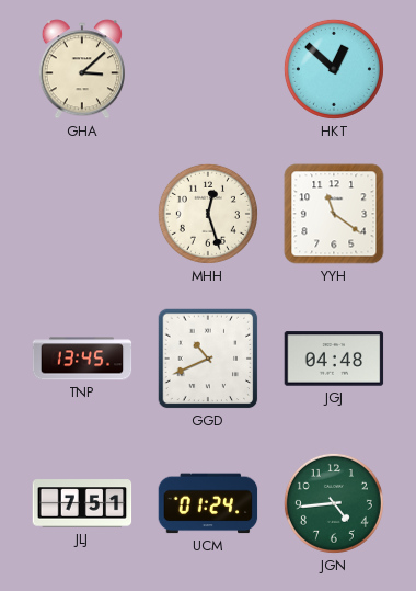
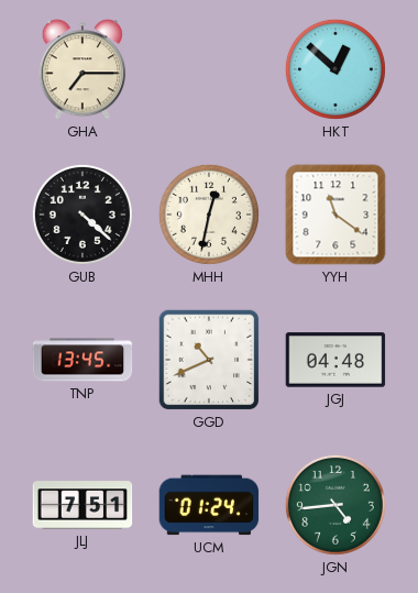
GHA: 3:08 -> 7:15
GUB: none -> 4:22
MHH: 12:27 -> 12:32
